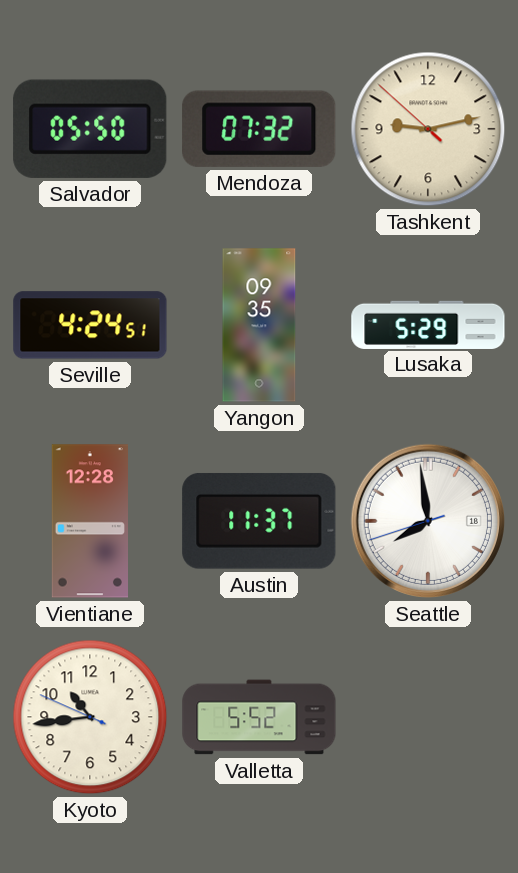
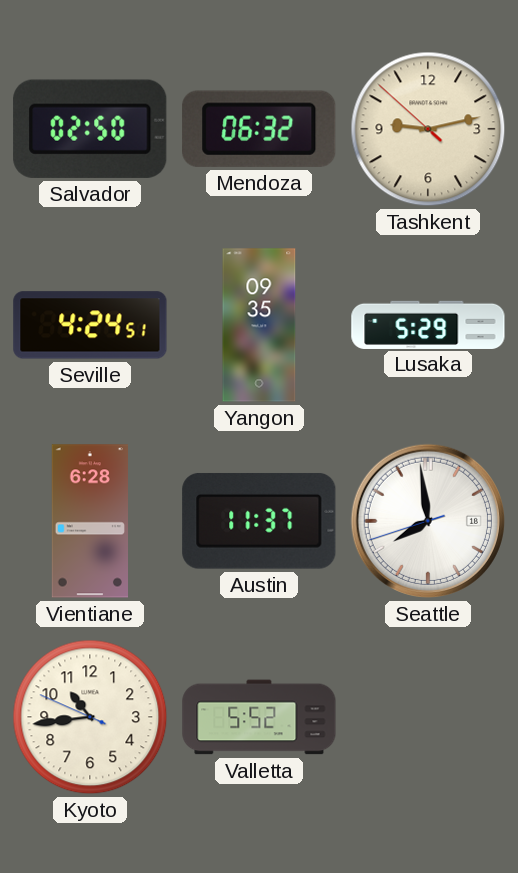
Salvador: 05:50 -> 02:50
Mendoza: 07:32 -> 06:32
Vientiane: 12:28 -> 6:28
